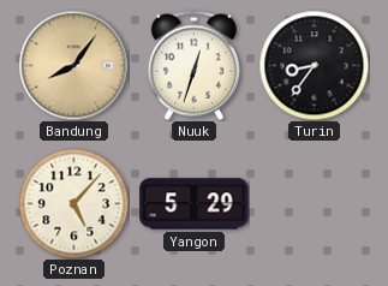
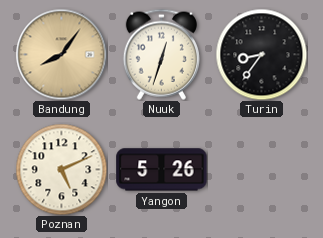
Poznan: 5:07 -> 5:11
Yangon: 5:29 -> 5:26
